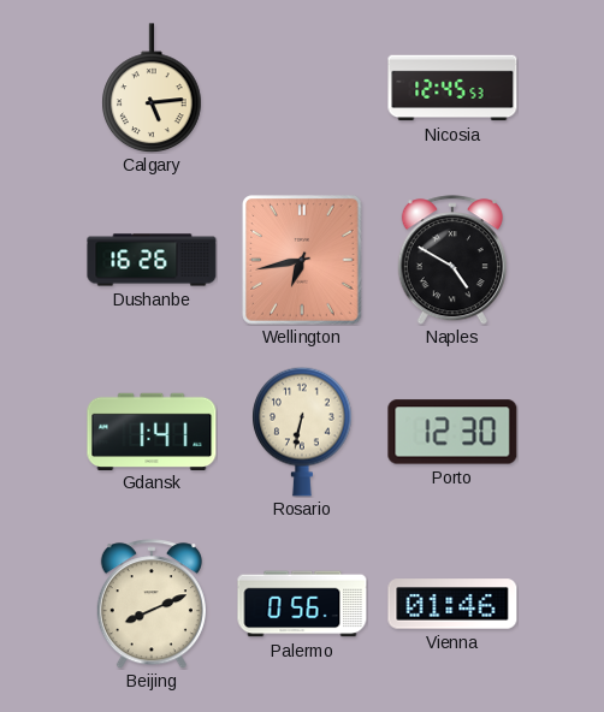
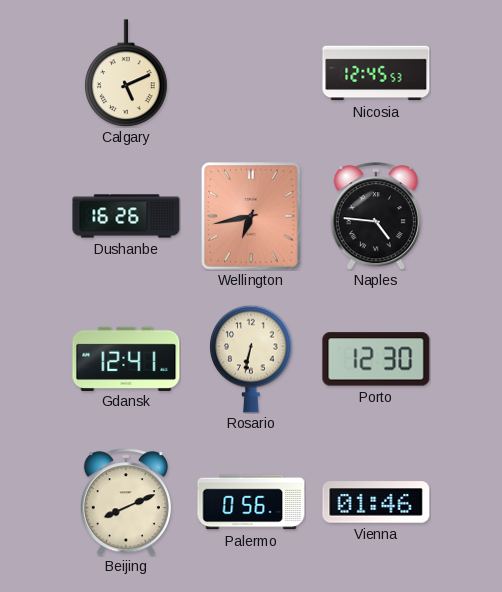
Calgary: 5:14 -> 5:11
Naples: 4:50 -> 4:46
Gdansk: 1:41 -> 12:41
